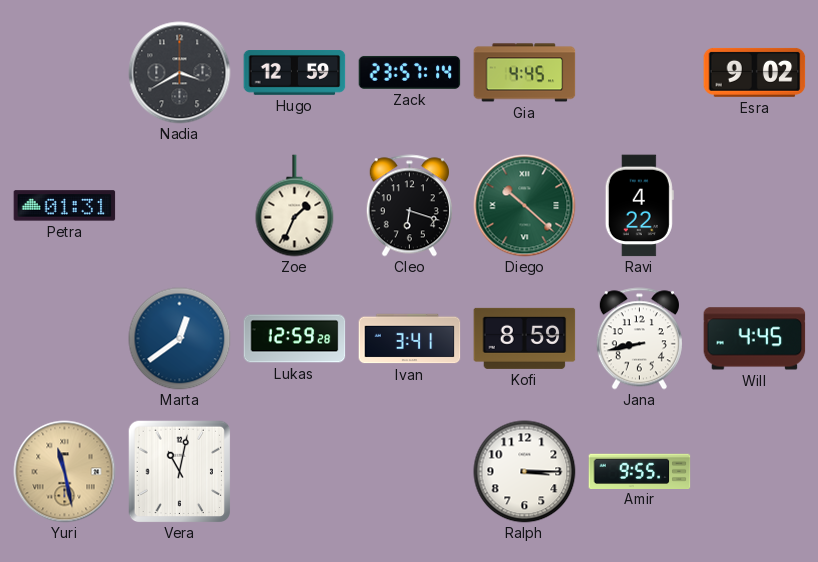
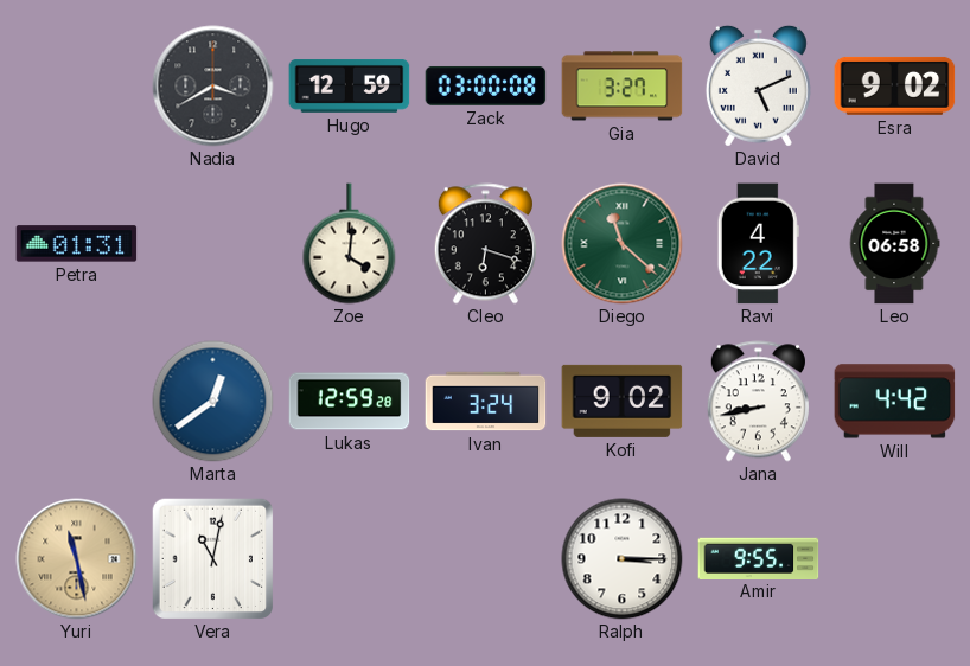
Zack: 23:57 -> 03:00
Gia: 4:45 -> 3:27
David: none -> 5:11
Zoe: 1:34 -> 4:01
Diego: 10:22 -> 11:22
Leo: none -> 06:58
Ivan: 3:41 -> 3:24
Kofi: 8:59 -> 9:02
Will: 4:45 -> 4:42
